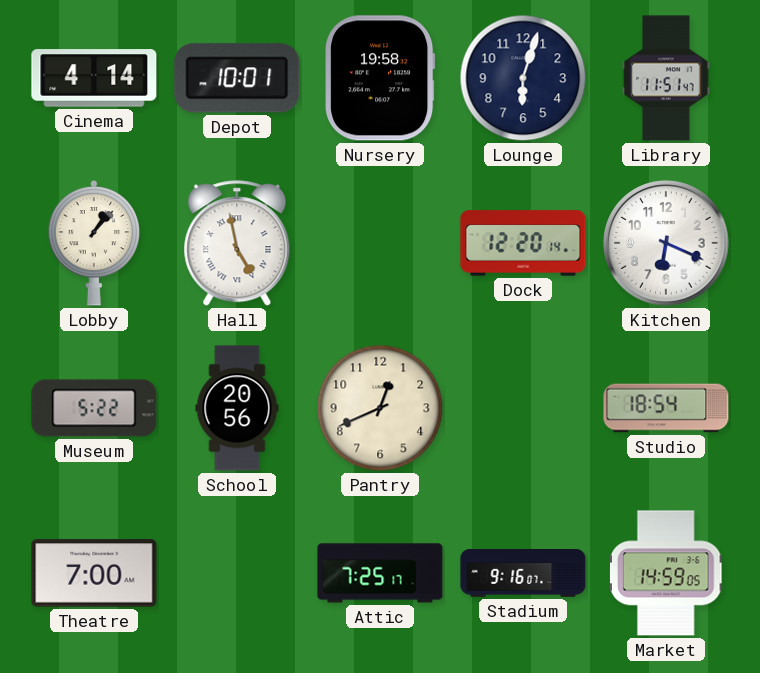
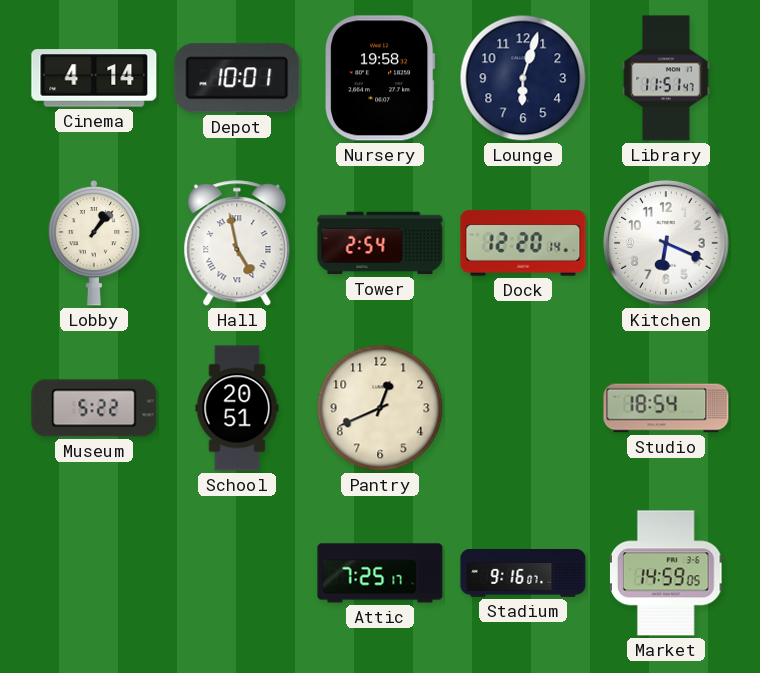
Tower: none -> 2:54
School: 20:56 -> 20:51
Theatre: 7:00 -> none
